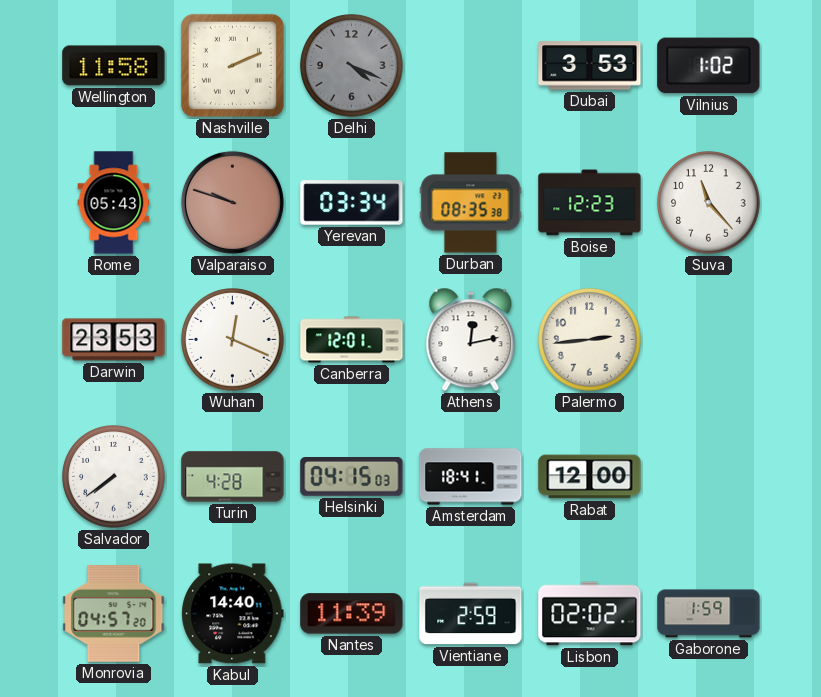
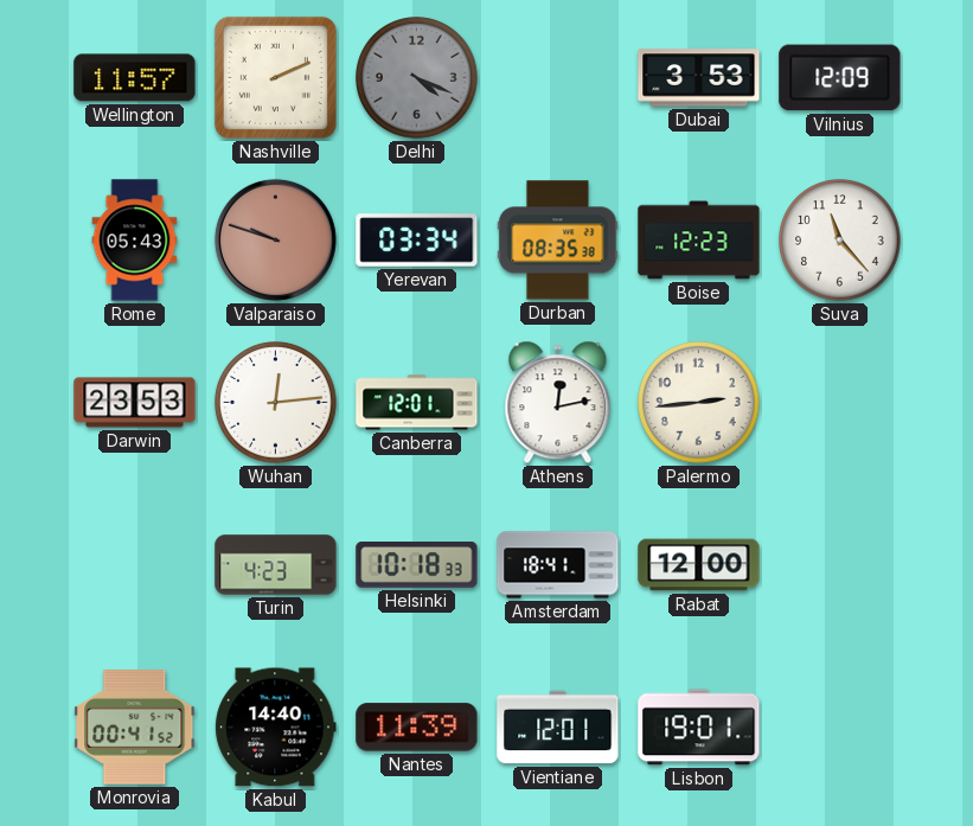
Wellington: 11:58 -> 11:57
Vilnius: 1:02 -> 12:09
Wuhan: 12:19 -> 12:14
Salvador: 7:39 -> none
Turin: 4:28 -> 4:23
Helsinki: 04:15 -> 10:18
Monrovia: 04:57 -> 00:41
Vientiane: 2:59 -> 12:01
Lisbon: 02:02 -> 19:01
Gaborone: 1:59 -> none
